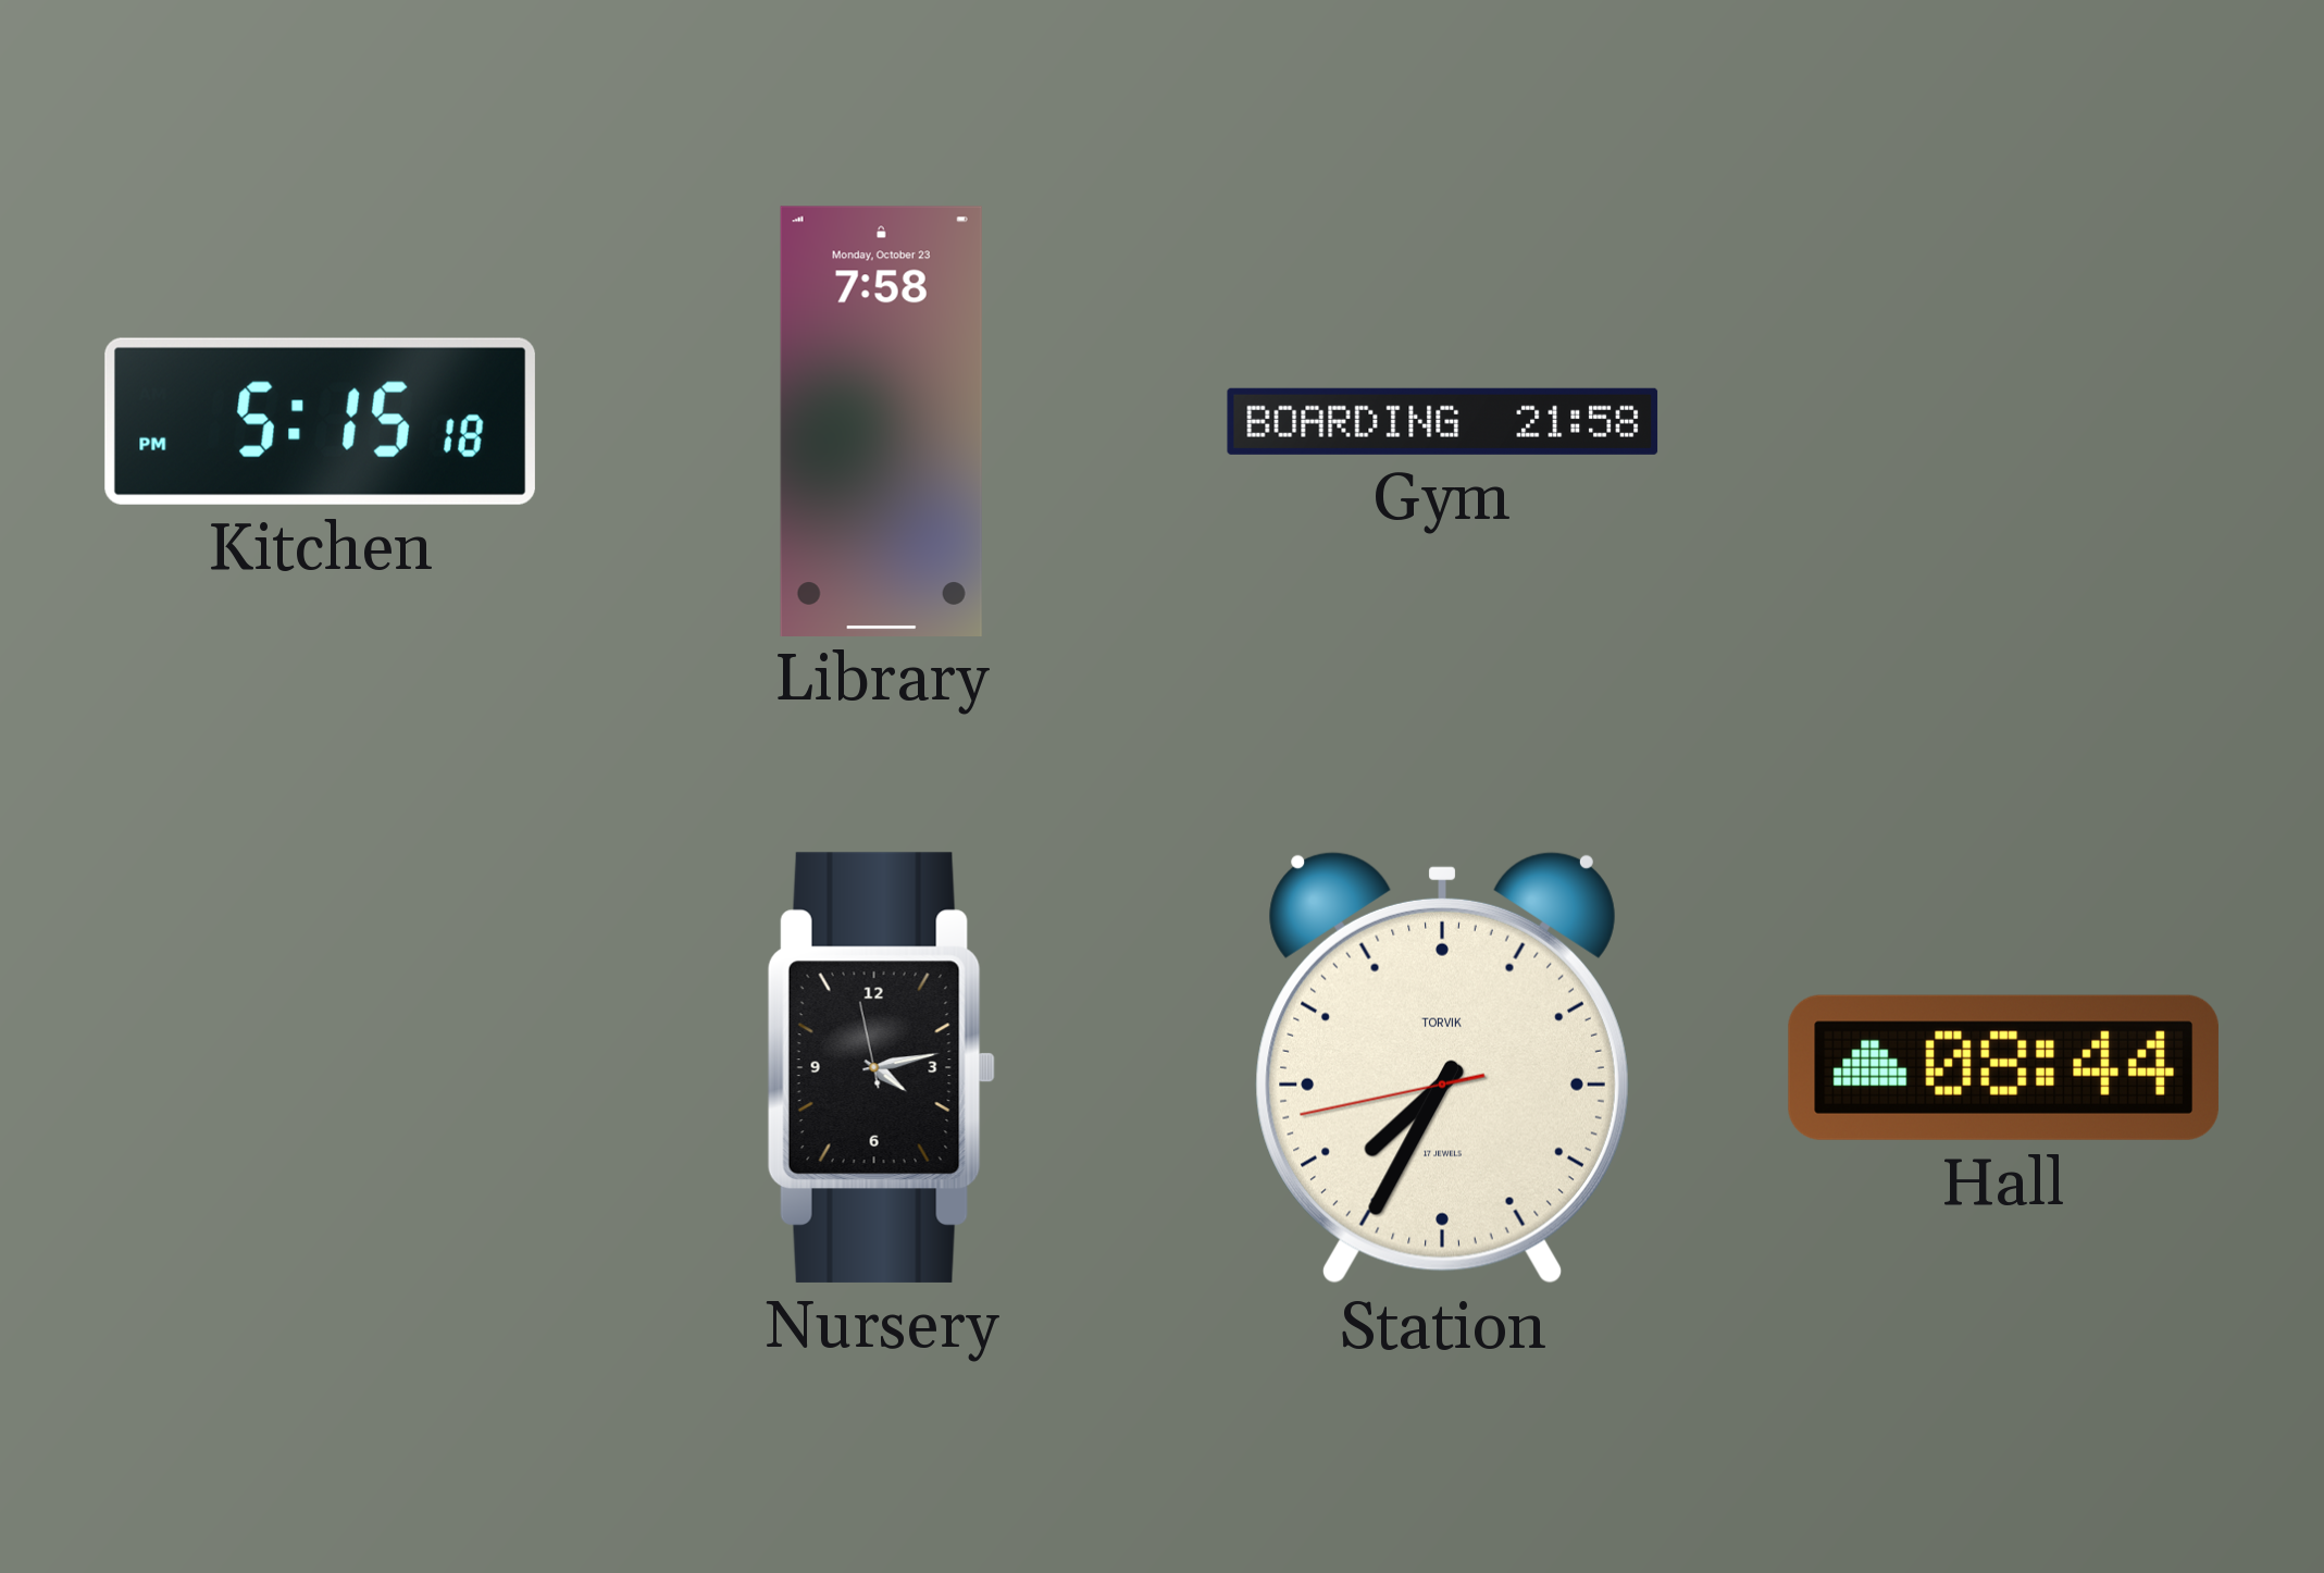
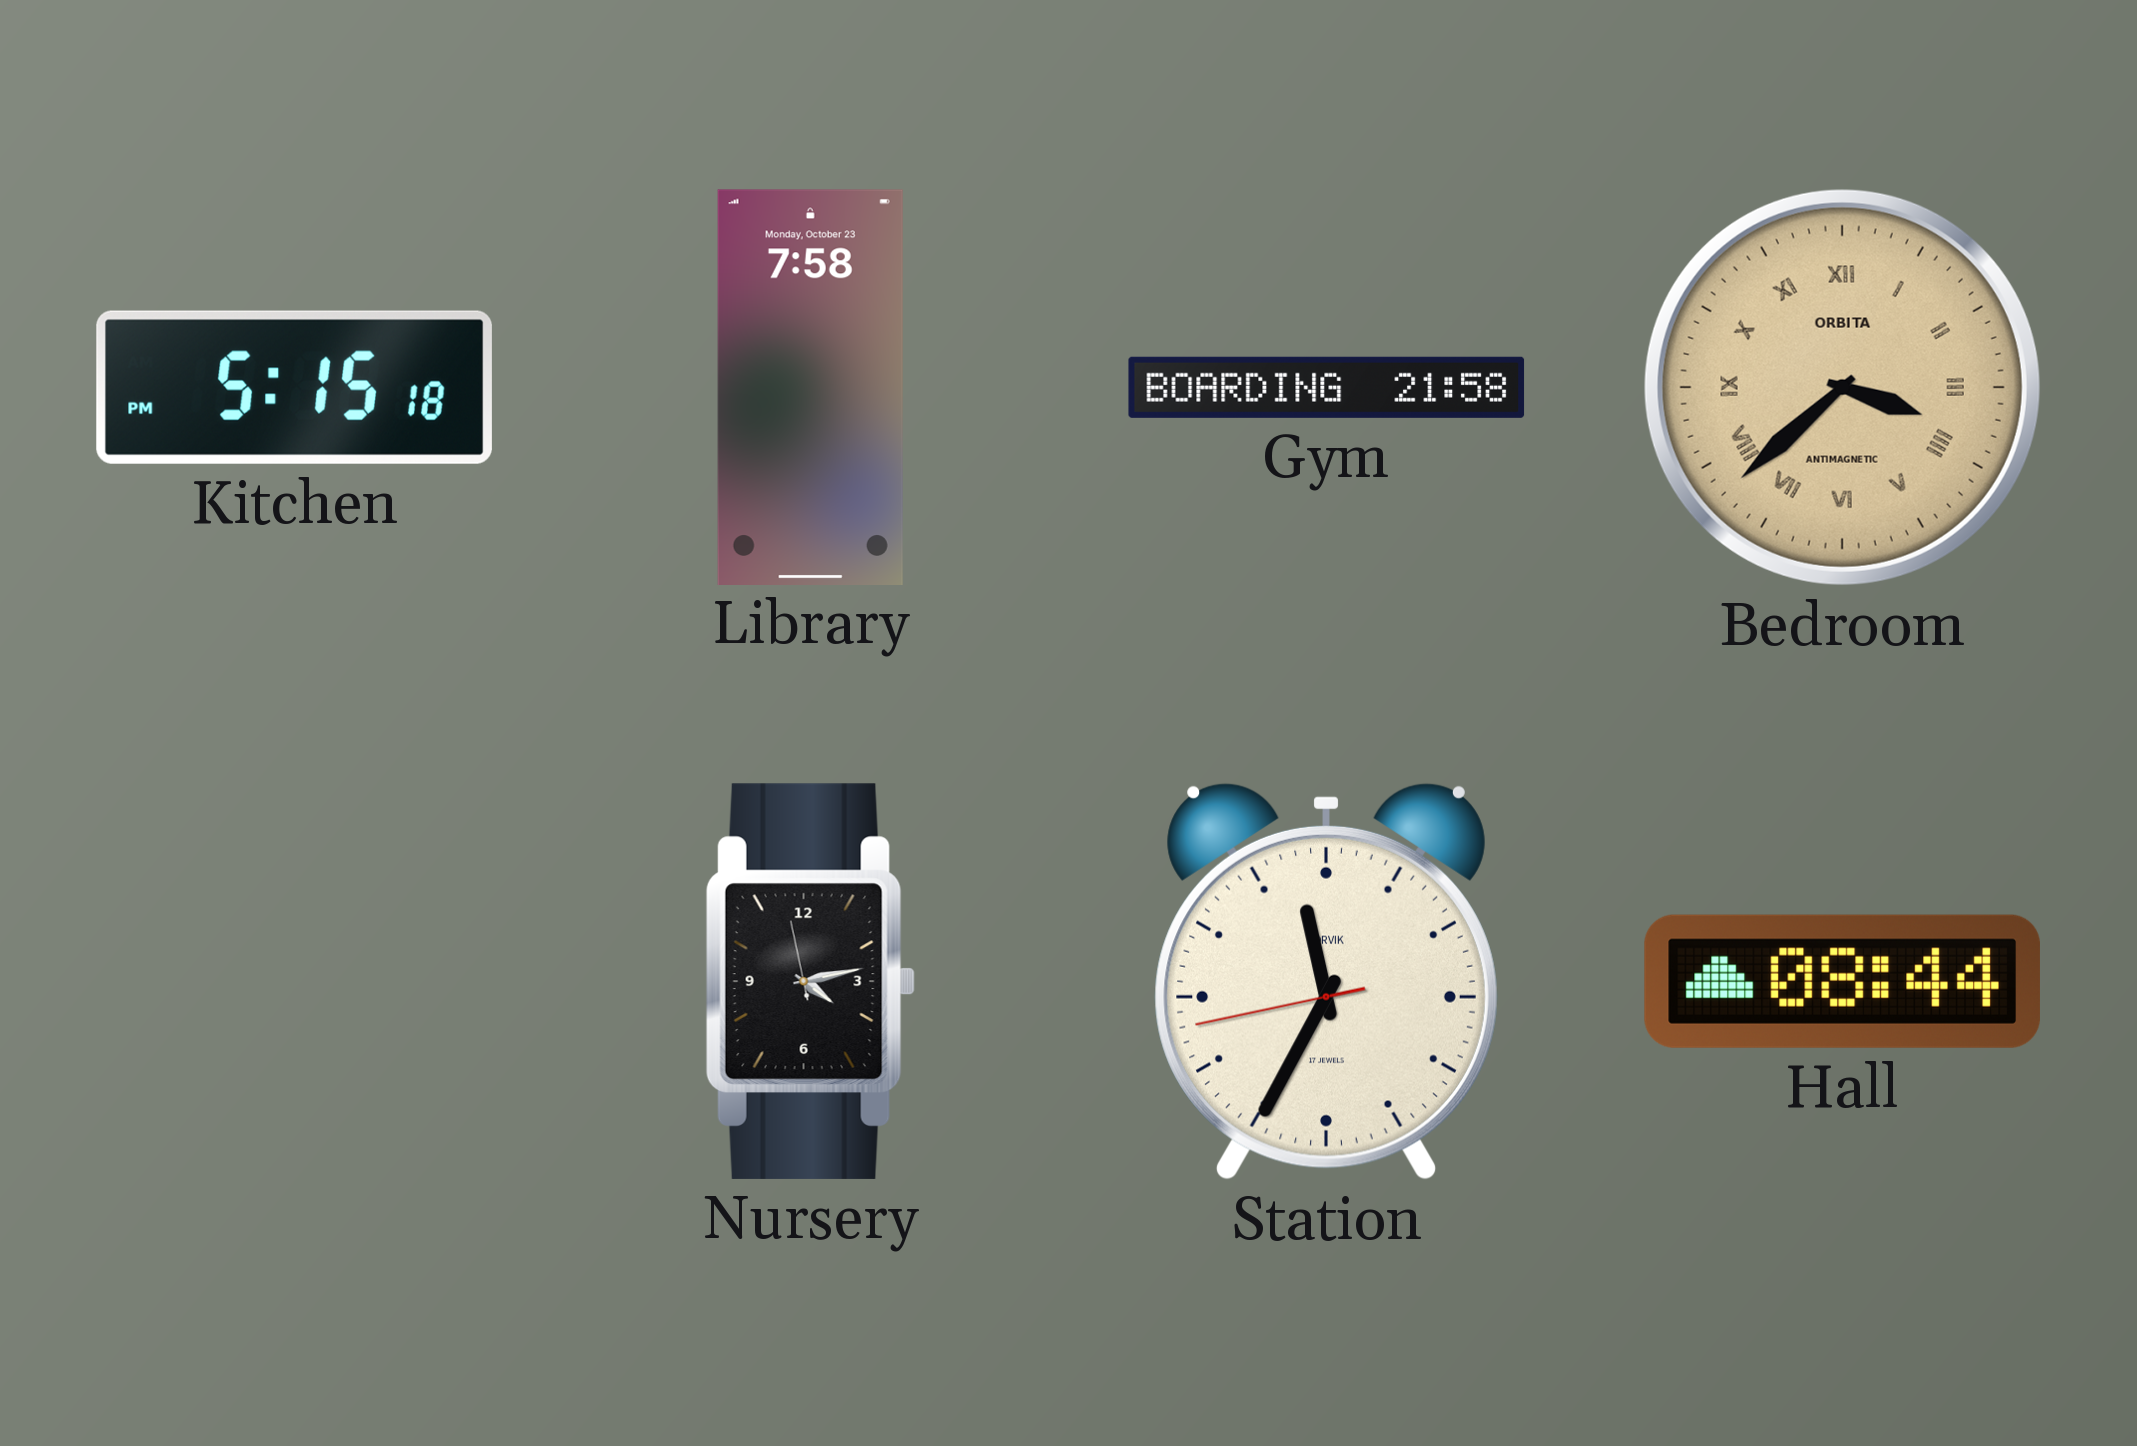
Bedroom: none -> 3:38
Station: 7:34 -> 11:34
